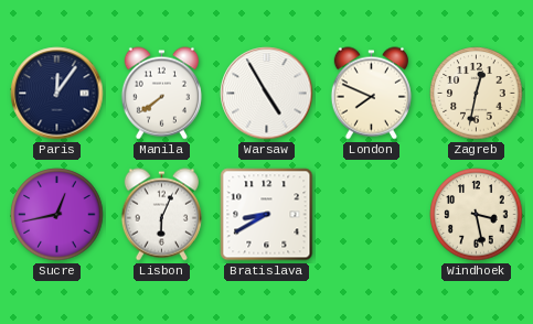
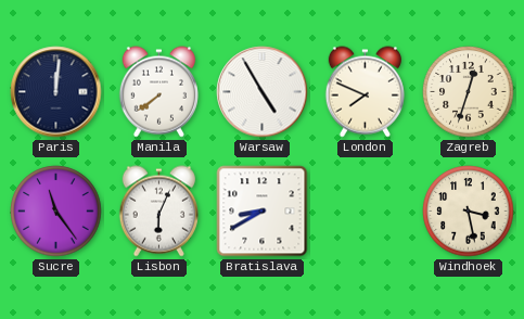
Paris: 12:06 -> 12:01
Zagreb: 12:32 -> 12:33
Sucre: 12:43 -> 11:24
